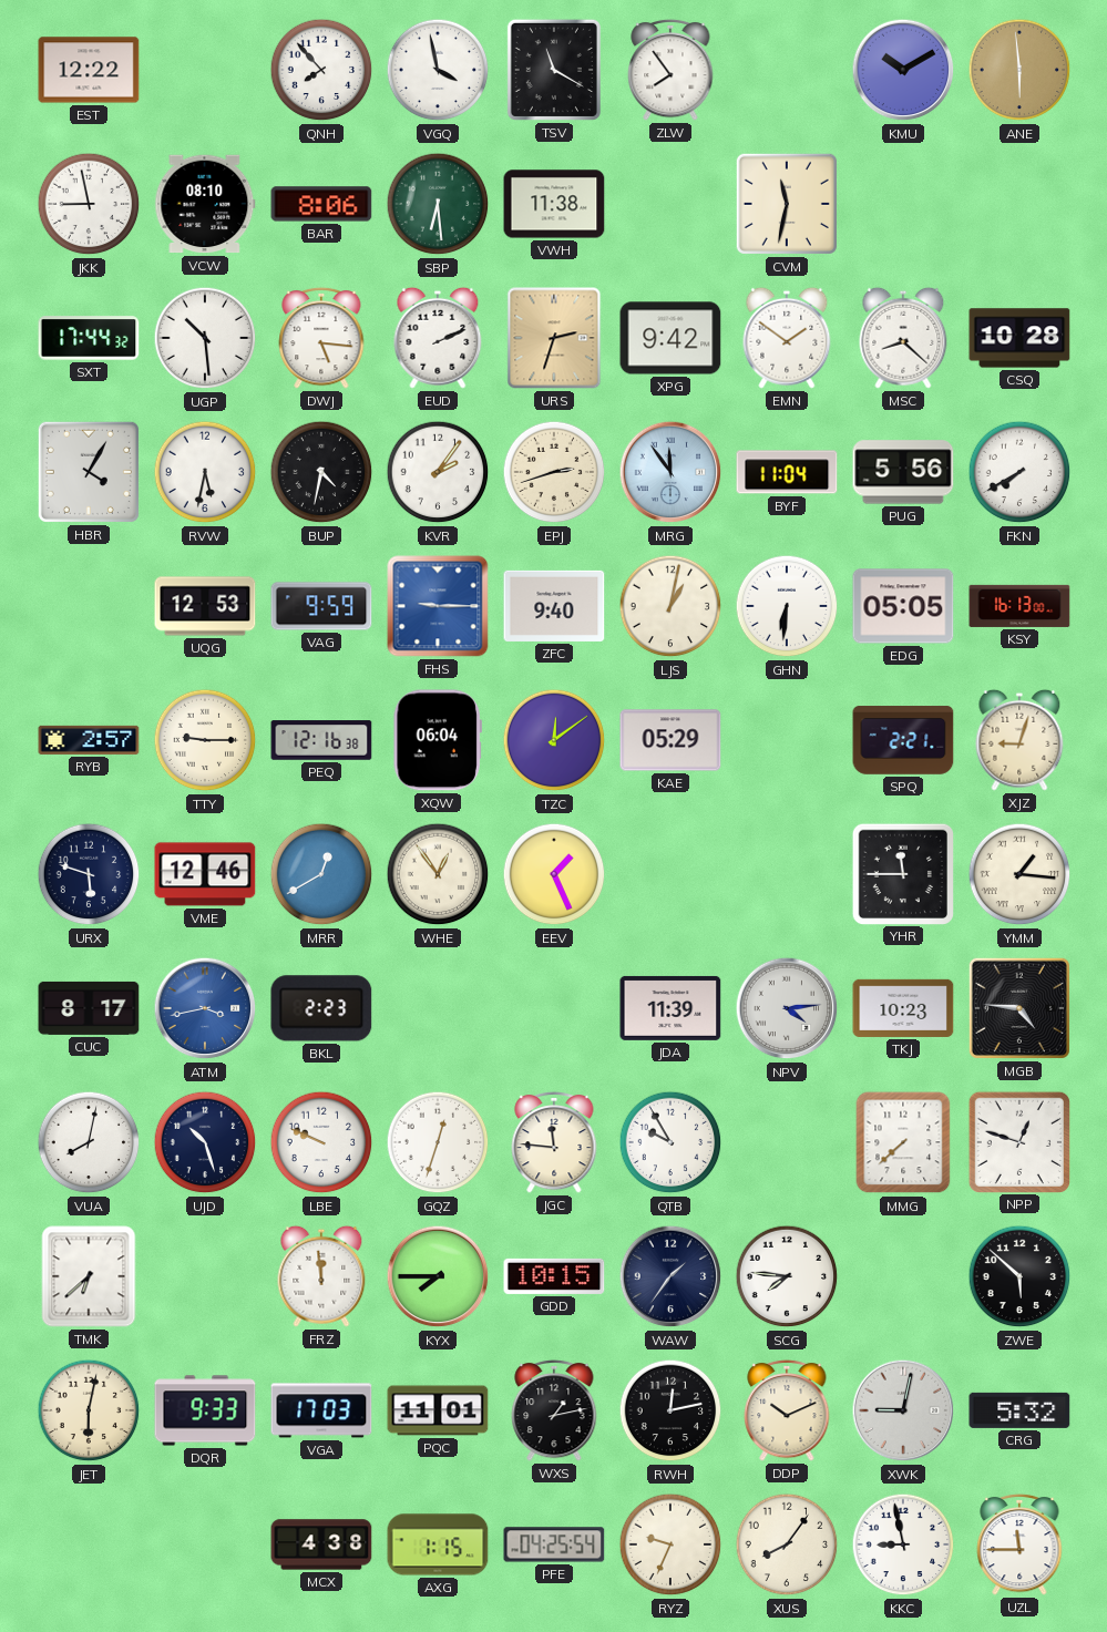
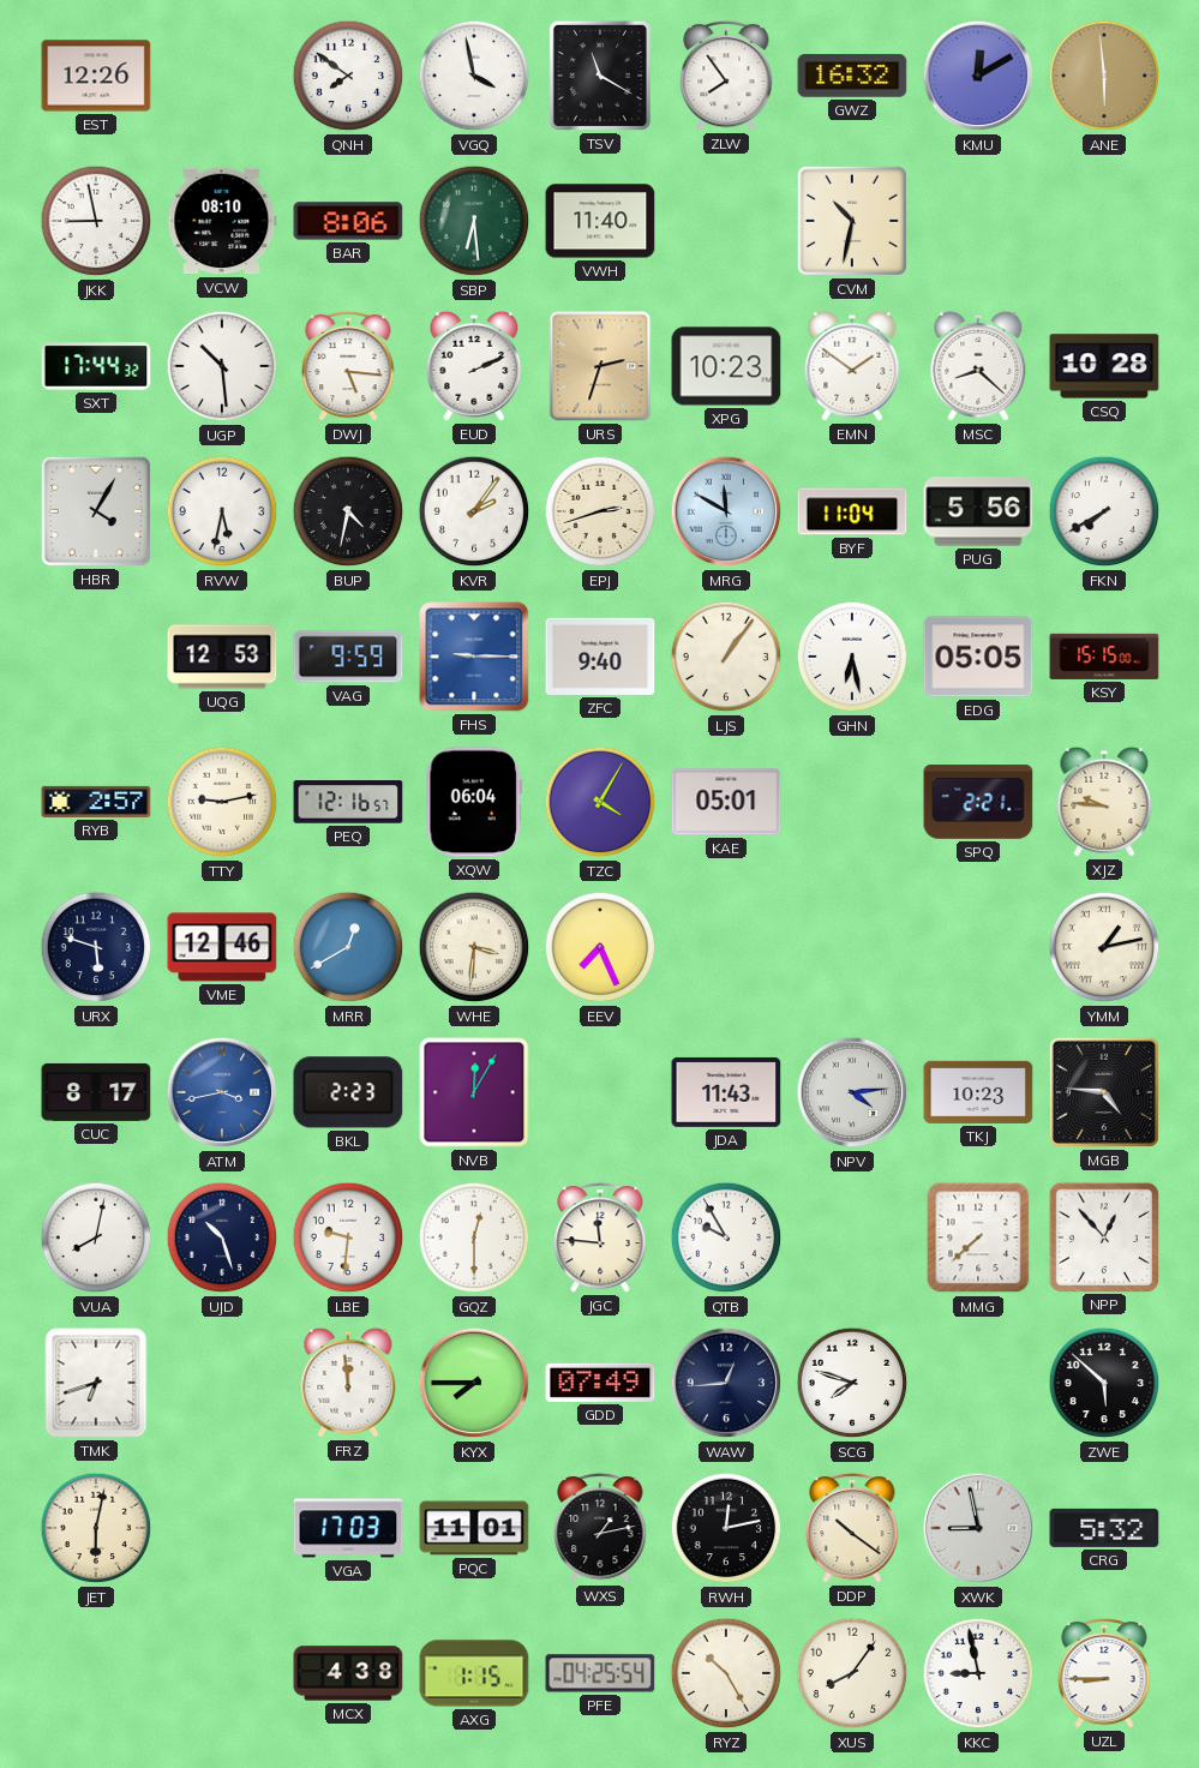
EST: 12:22 -> 12:26
QNH: 7:53 -> 7:51
GWZ: none -> 16:32
KMU: 10:10 -> 12:10
VWH: 11:38 -> 11:40
CVM: 11:32 -> 10:32
XPG: 9:42 -> 10:23
MRG: 11:54 -> 11:50
LJS: 1:02 -> 1:06
GHN: 6:31 -> 6:28
KSY: 16:13 -> 15:15
TTY: 9:15 -> 9:13
PEQ: 12:16:38 -> 12:16:57
TZC: 12:09 -> 4:05
KAE: 05:29 -> 05:01
XJZ: 9:03 -> 9:46
WHE: 12:54 -> 3:31
EEV: 1:26 -> 7:26
YHR: 11:45 -> none
YMM: 1:16 -> 1:13
NVB: none -> 12:05
JDA: 11:39 -> 11:43
LBE: 9:49 -> 9:31
GQZ: 12:33 -> 12:30
NPP: 12:48 -> 12:53
TMK: 6:38 -> 6:42
GDD: 10:15 -> 07:49
WAW: 1:36 -> 12:44
SCG: 7:46 -> 7:48
DQR: 9:33 -> none
DDP: 10:11 -> 10:21
XWK: 9:02 -> 8:58
RYZ: 9:34 -> 10:25
UZL: 11:45 -> 8:45
